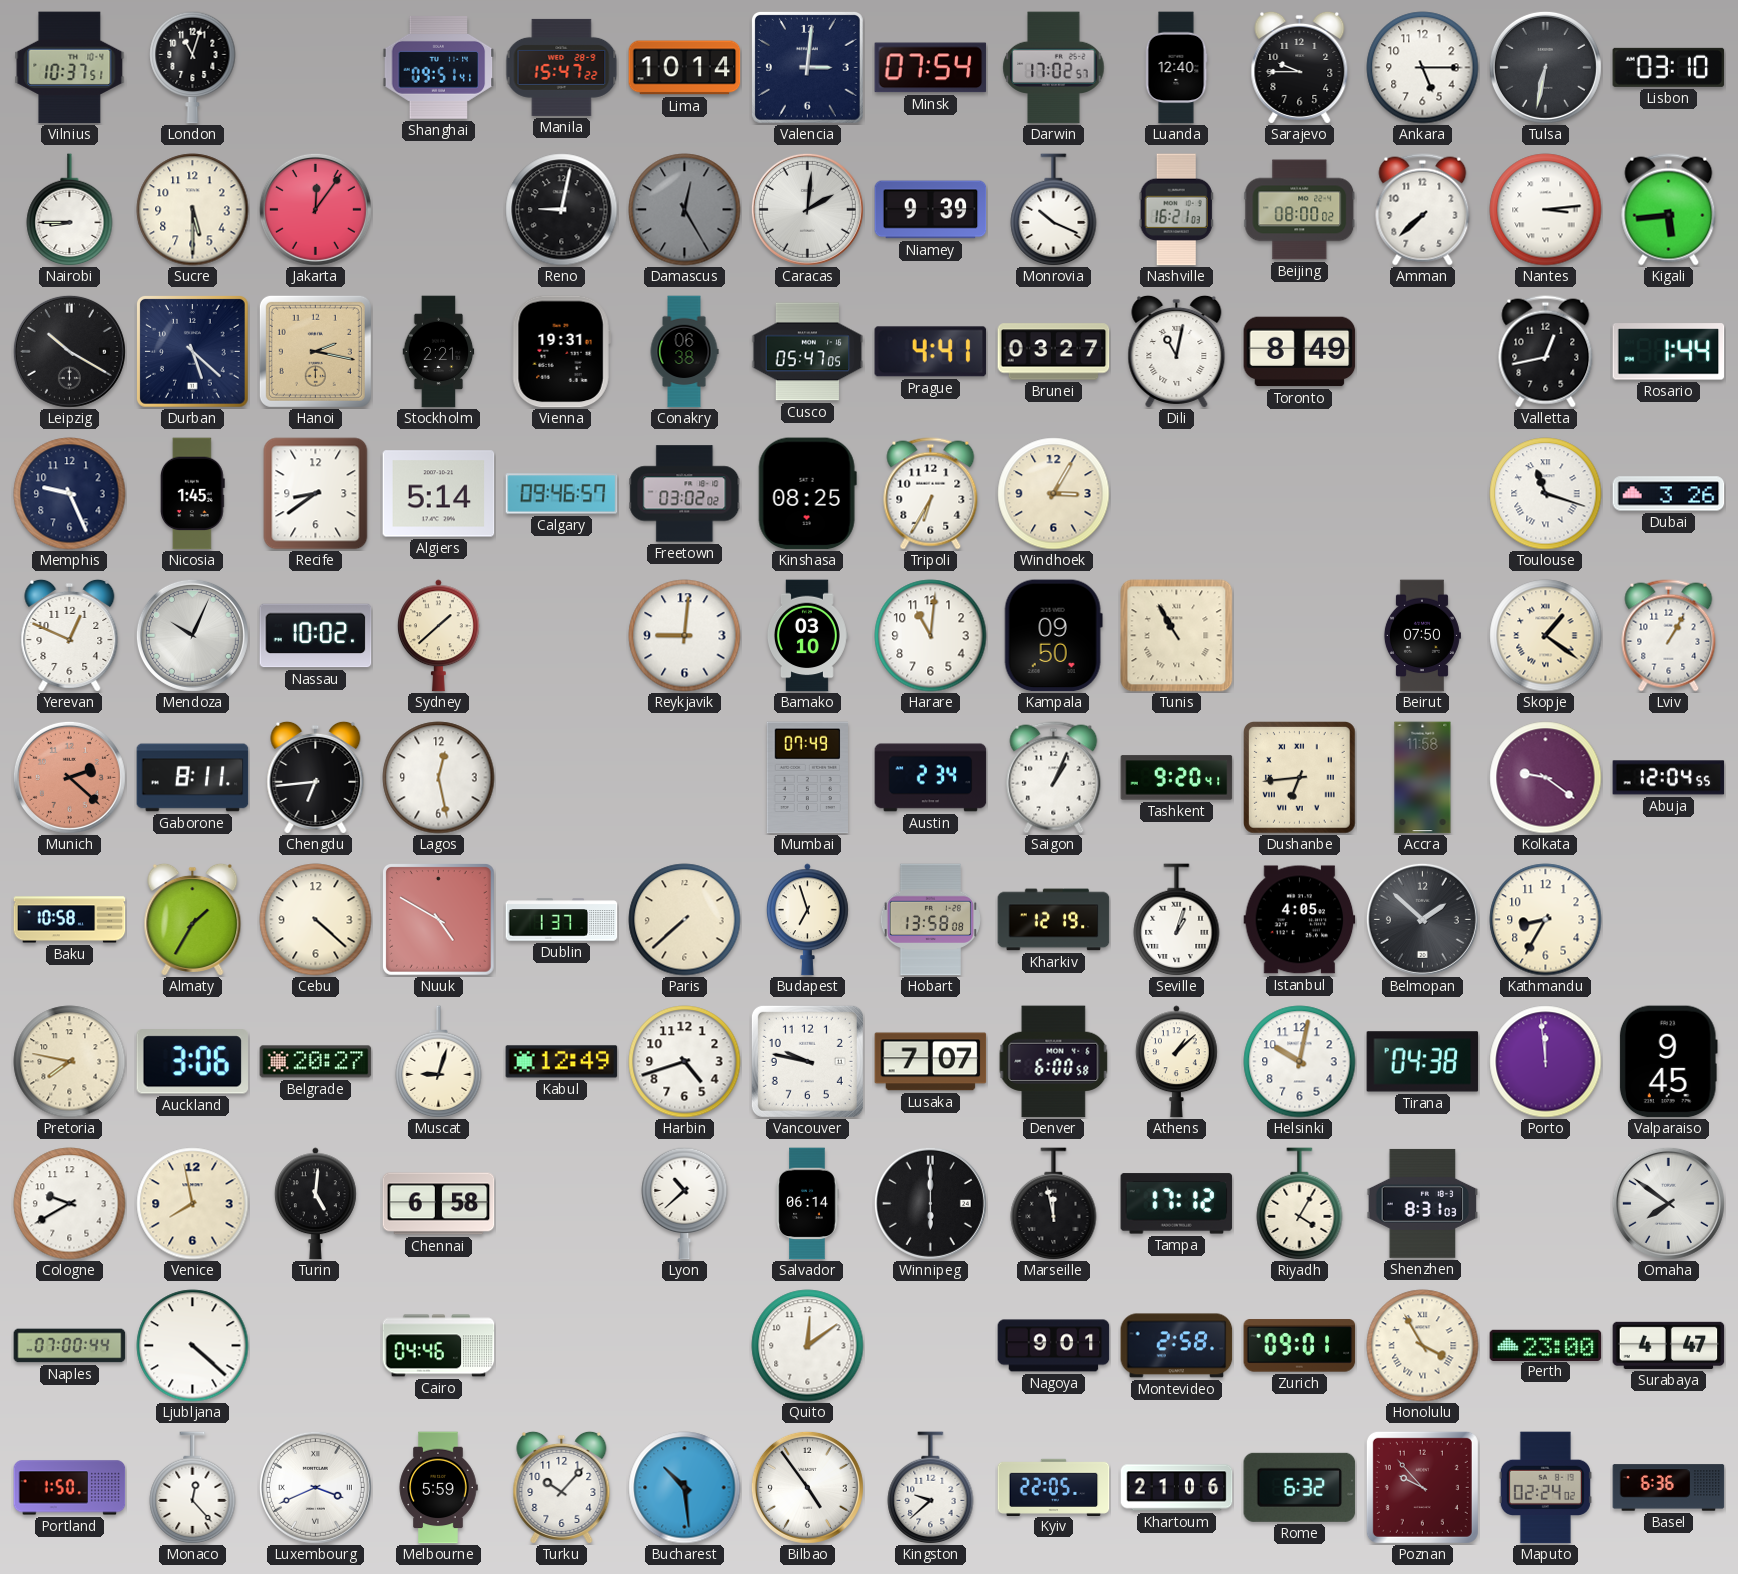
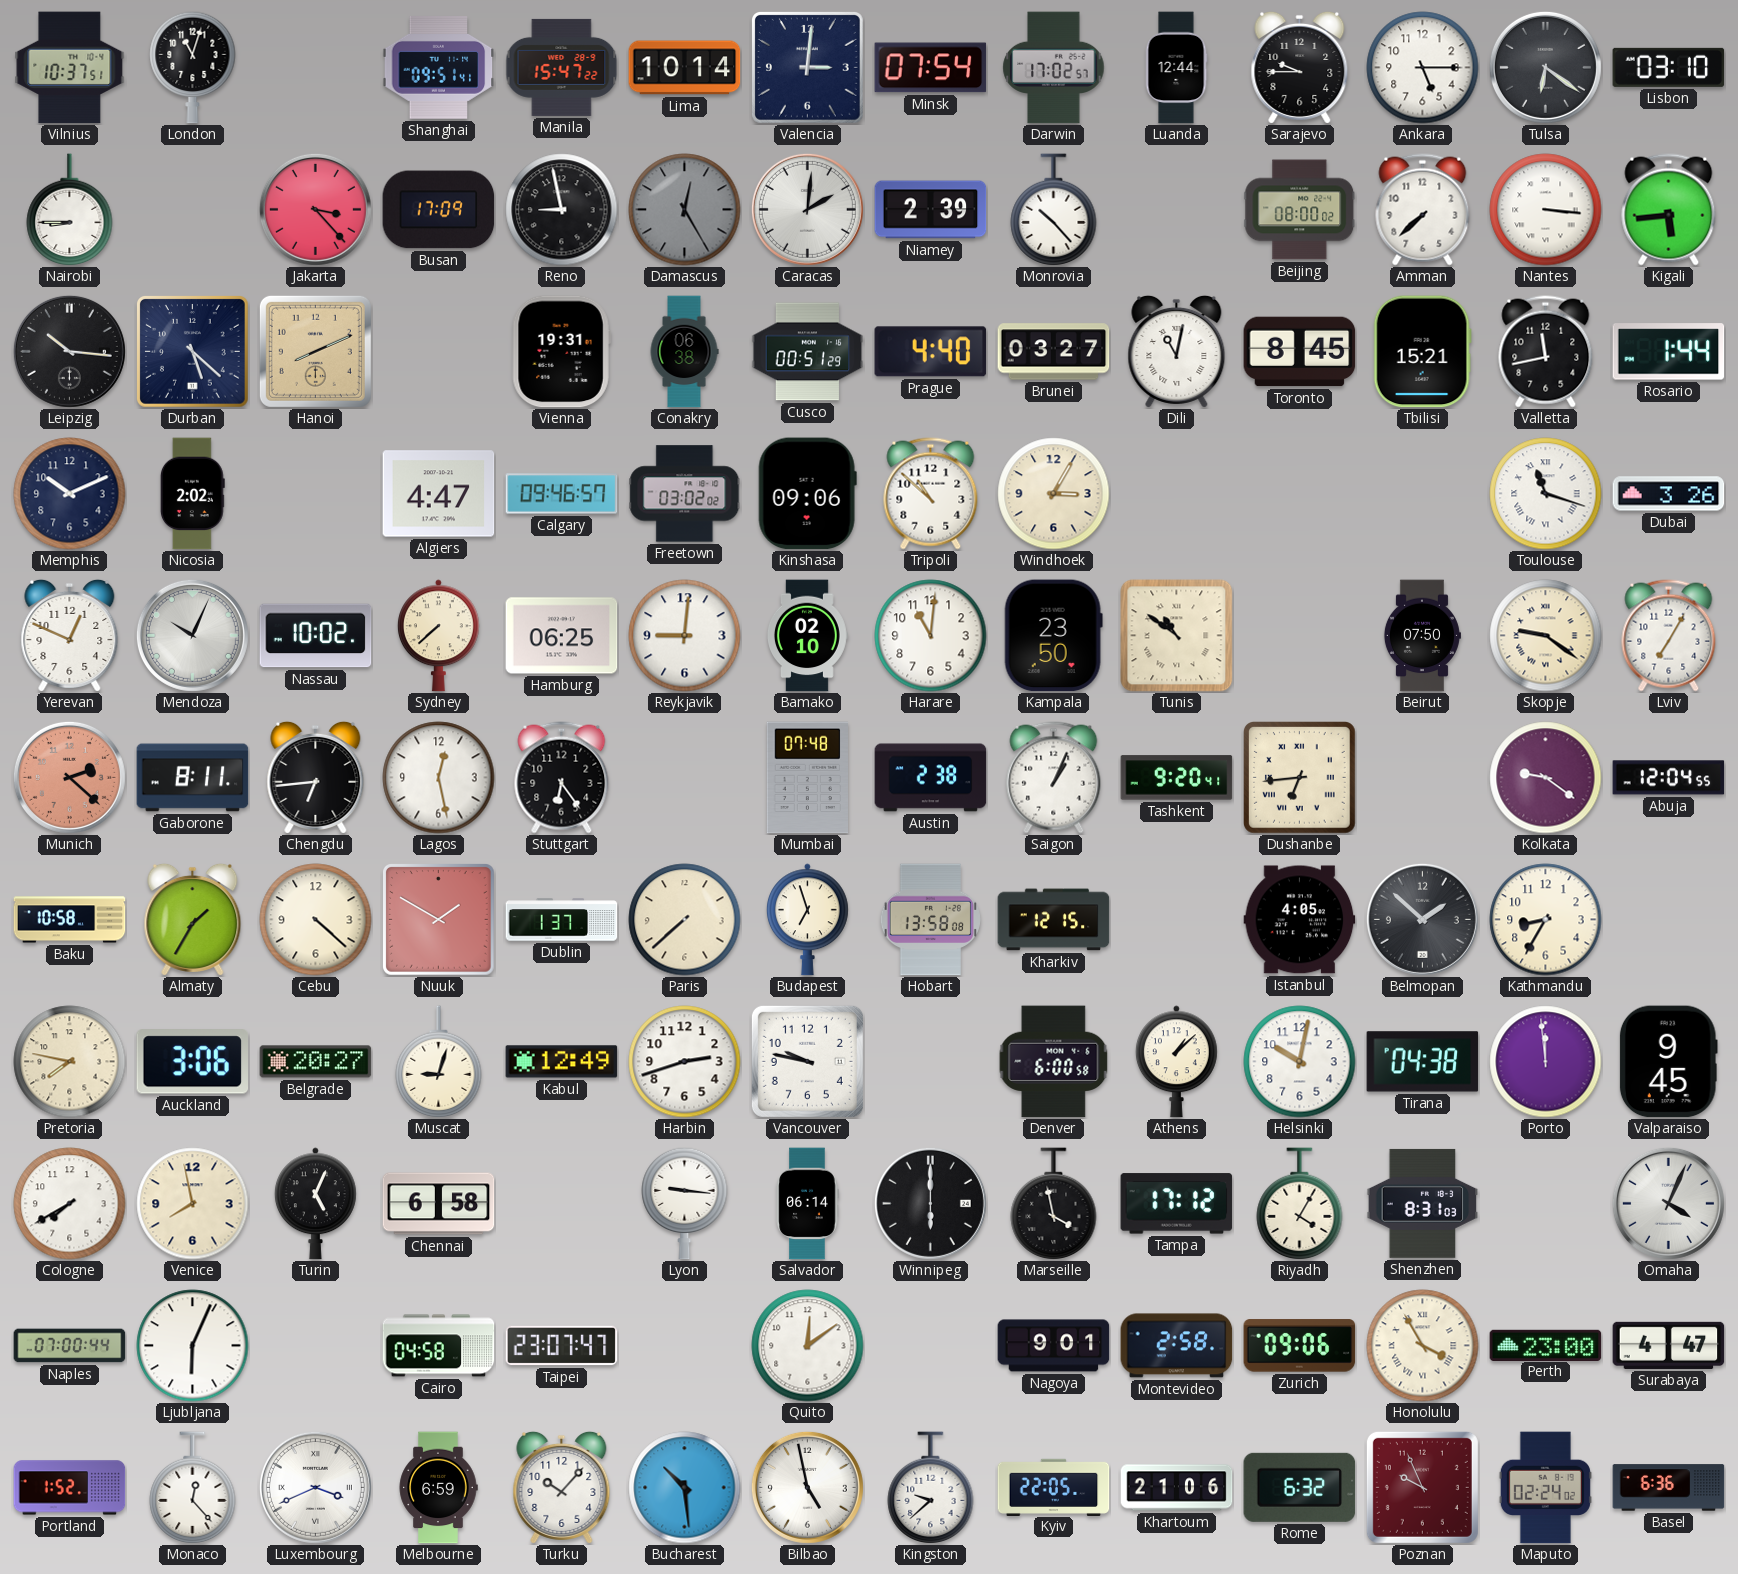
Luanda: 12:40 -> 12:44
Tulsa: 6:32 -> 6:21
Sucre: 5:30 -> none
Jakarta: 12:06 -> 3:23
Busan: none -> 17:09
Reno: 9:02 -> 8:58
Niamey: 9:39 -> 2:39
Monrovia: 10:19 -> 10:23
Nashville: 16:21 -> none
Nantes: 3:14 -> 3:16
Leipzig: 10:20 -> 10:16
Hanoi: 2:17 -> 8:11
Stockholm: 2:21 -> none
Cusco: 05:47 -> 00:51
Prague: 4:41 -> 4:40
Toronto: 8:49 -> 8:45
Tbilisi: none -> 15:21
Valletta: 12:43 -> 11:43
Memphis: 9:26 -> 10:11
Nicosia: 1:45 -> 2:02
Recife: 8:39 -> none
Algiers: 5:14 -> 4:47
Kinshasa: 08:25 -> 09:06
Tripoli: 6:35 -> 10:52
Sydney: 1:38 -> 7:38
Hamburg: none -> 06:25
Bamako: 03:10 -> 02:10
Kampala: 09:50 -> 23:50
Tunis: 10:55 -> 10:51
Skopje: 1:21 -> 9:21
Lviv: 1:05 -> 7:05
Stuttgart: none -> 6:24
Mumbai: 07:49 -> 07:48
Austin: 2:34 -> 2:38
Accra: 11:58 -> none
Nuuk: 4:50 -> 1:50
Kharkiv: 12:19 -> 12:15
Seville: 1:03 -> none
Harbin: 4:42 -> 2:42
Lusaka: 7:07 -> none
Cologne: 9:40 -> 7:40
Turin: 5:01 -> 5:04
Lyon: 10:38 -> 9:16
Marseille: 11:58 -> 3:58
Omaha: 7:51 -> 4:04
Ljubljana: 4:22 -> 6:04
Cairo: 04:46 -> 04:58
Taipei: none -> 23:07
Zurich: 09:01 -> 09:06
Portland: 1:50 -> 1:52
Melbourne: 5:59 -> 6:59
Bilbao: 4:54 -> 4:58
Poznan: 9:53 -> 9:56
